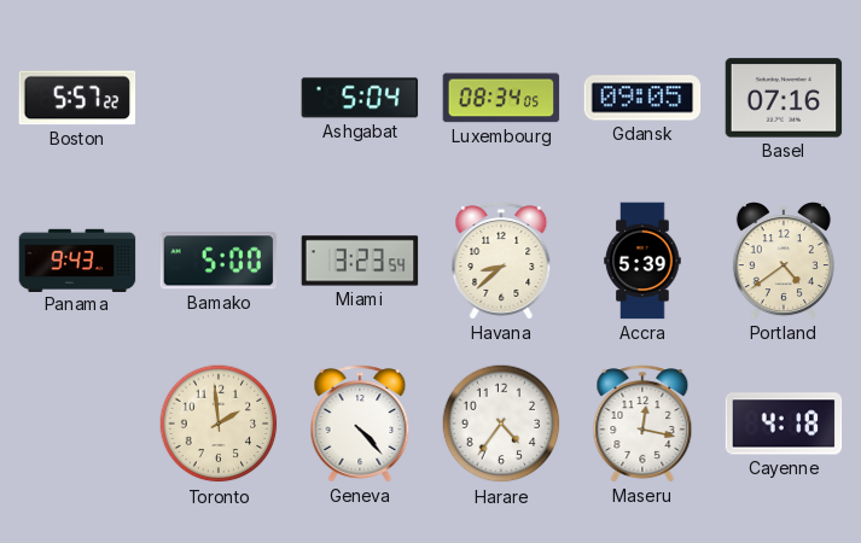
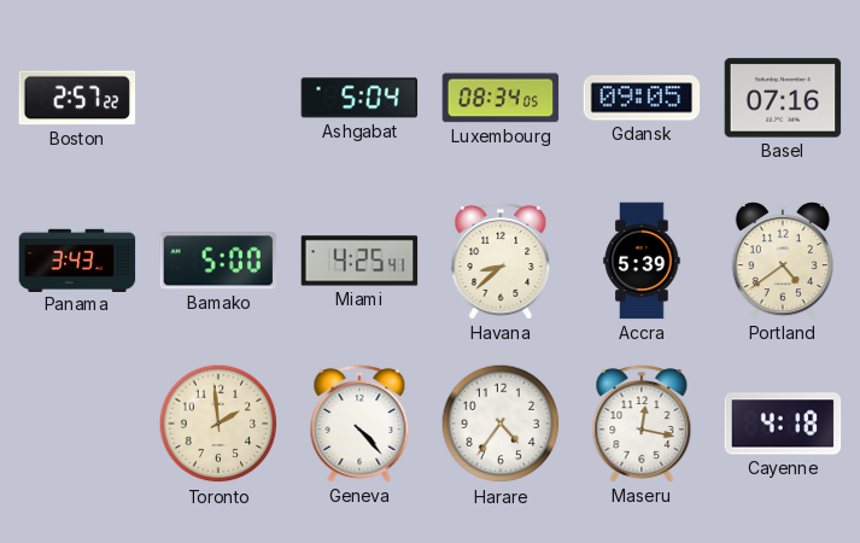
Boston: 5:57 -> 2:57
Panama: 9:43 -> 3:43
Miami: 3:23 -> 4:25
